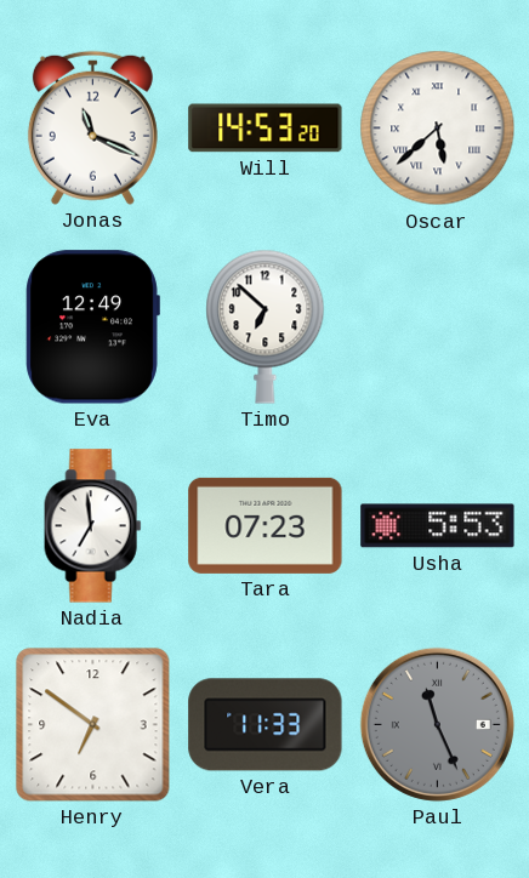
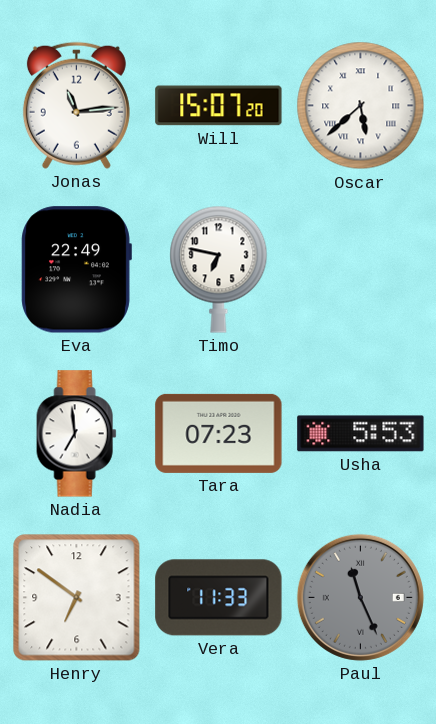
Jonas: 11:19 -> 11:14
Will: 14:53 -> 15:07
Eva: 12:49 -> 22:49
Timo: 6:52 -> 6:47
